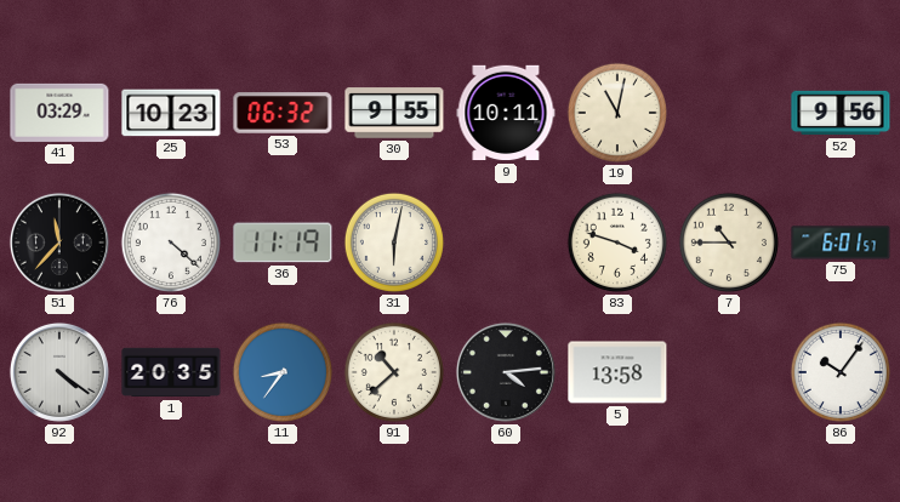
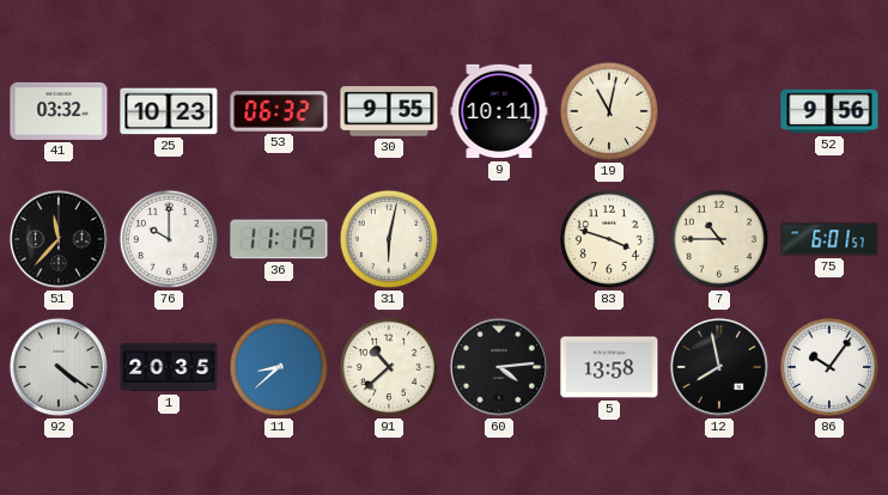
41: 03:29 -> 03:32
76: 4:22 -> 10:00
11: 8:36 -> 8:38
12: none -> 7:58
